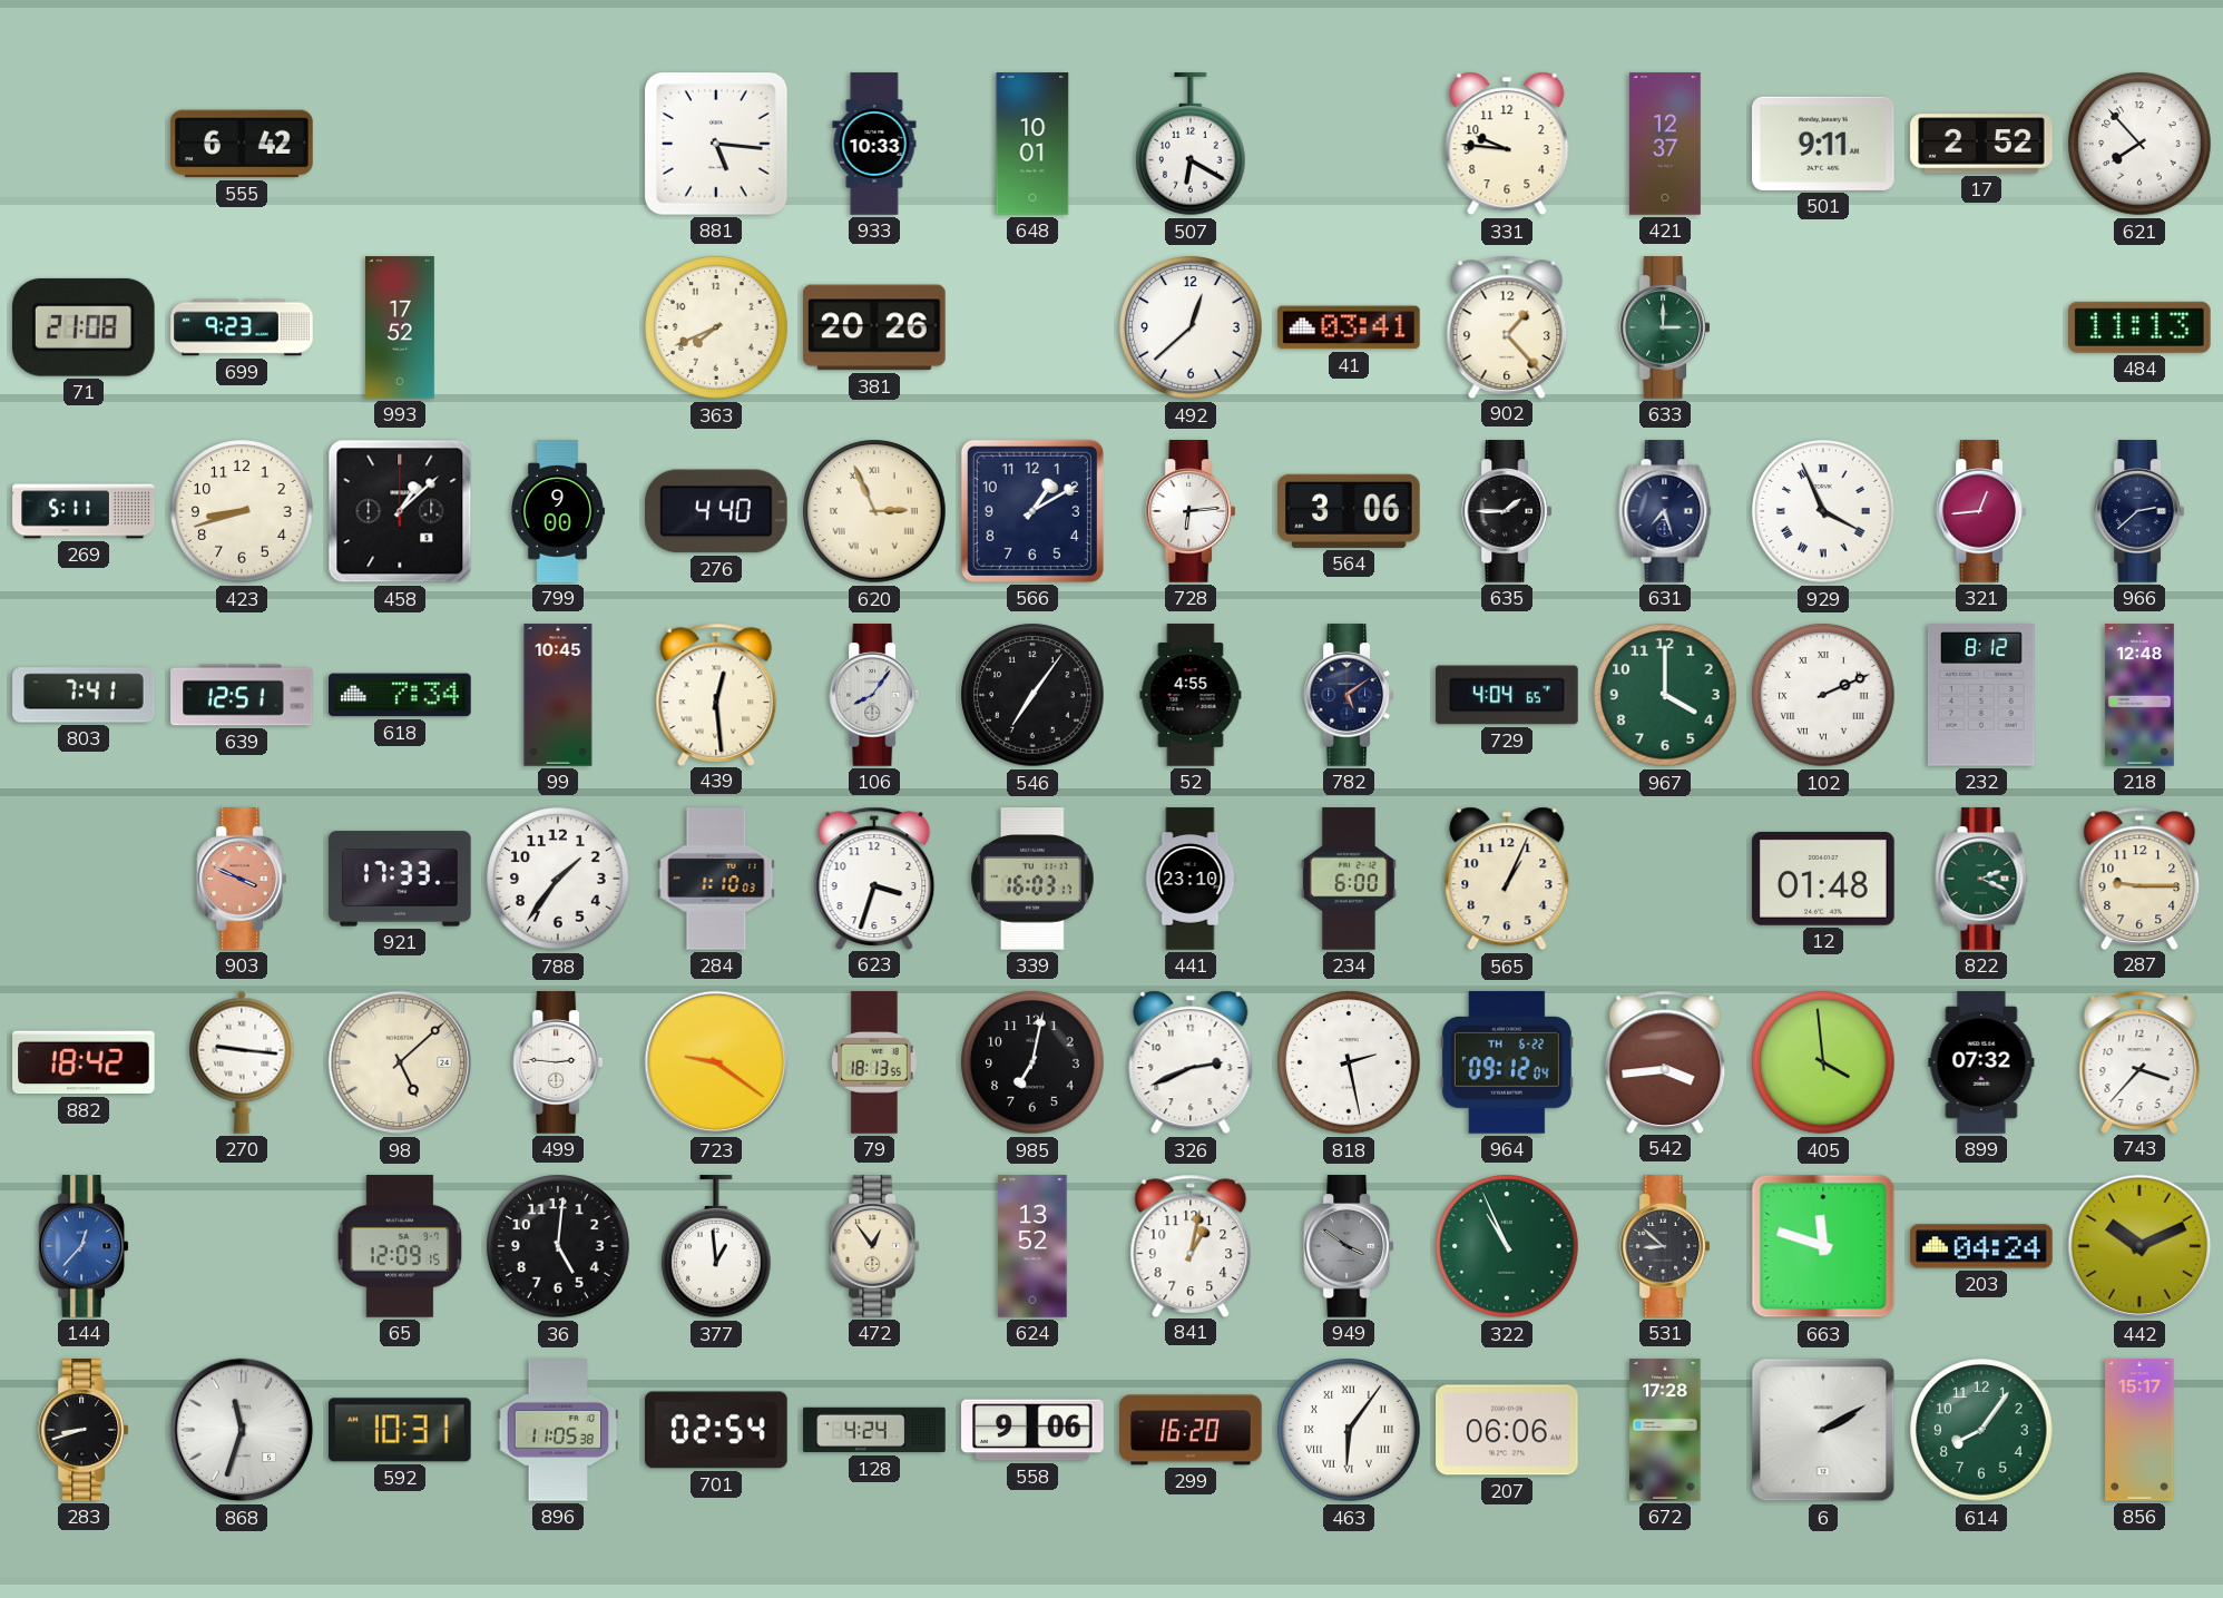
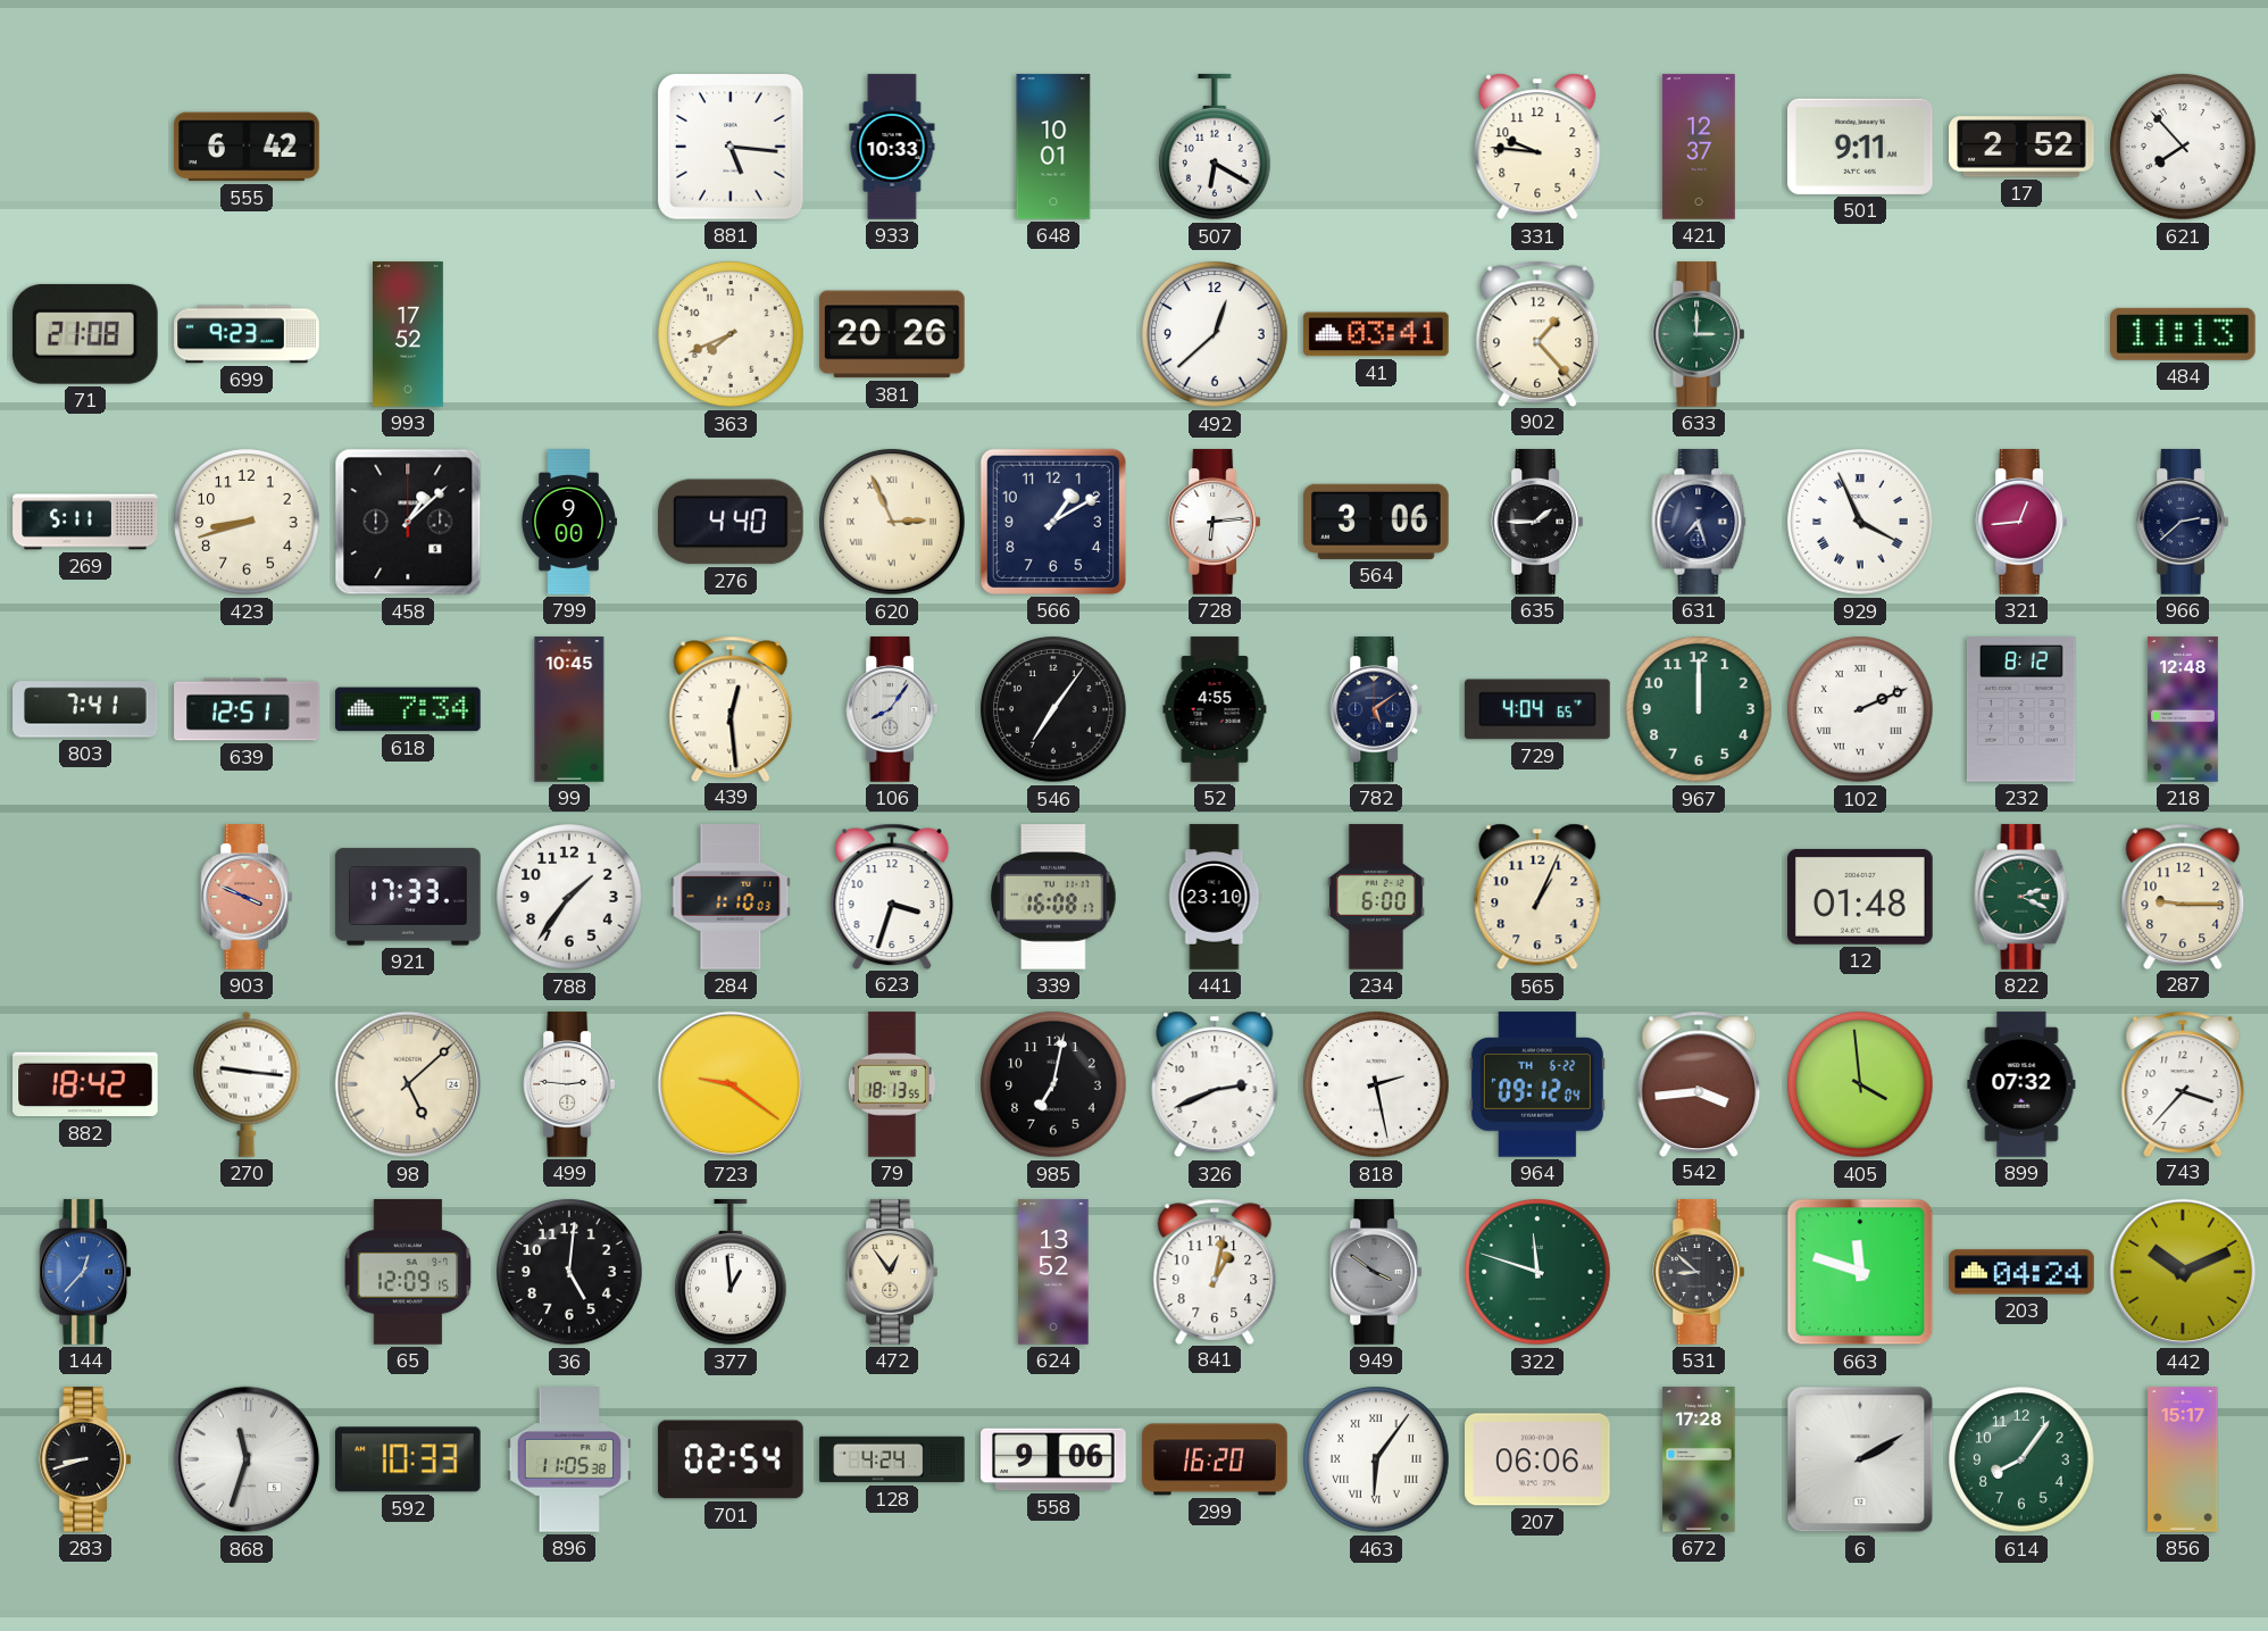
967: 4:00 -> 12:00
339: 16:03 -> 16:08
322: 10:56 -> 11:48
592: 10:31 -> 10:33
